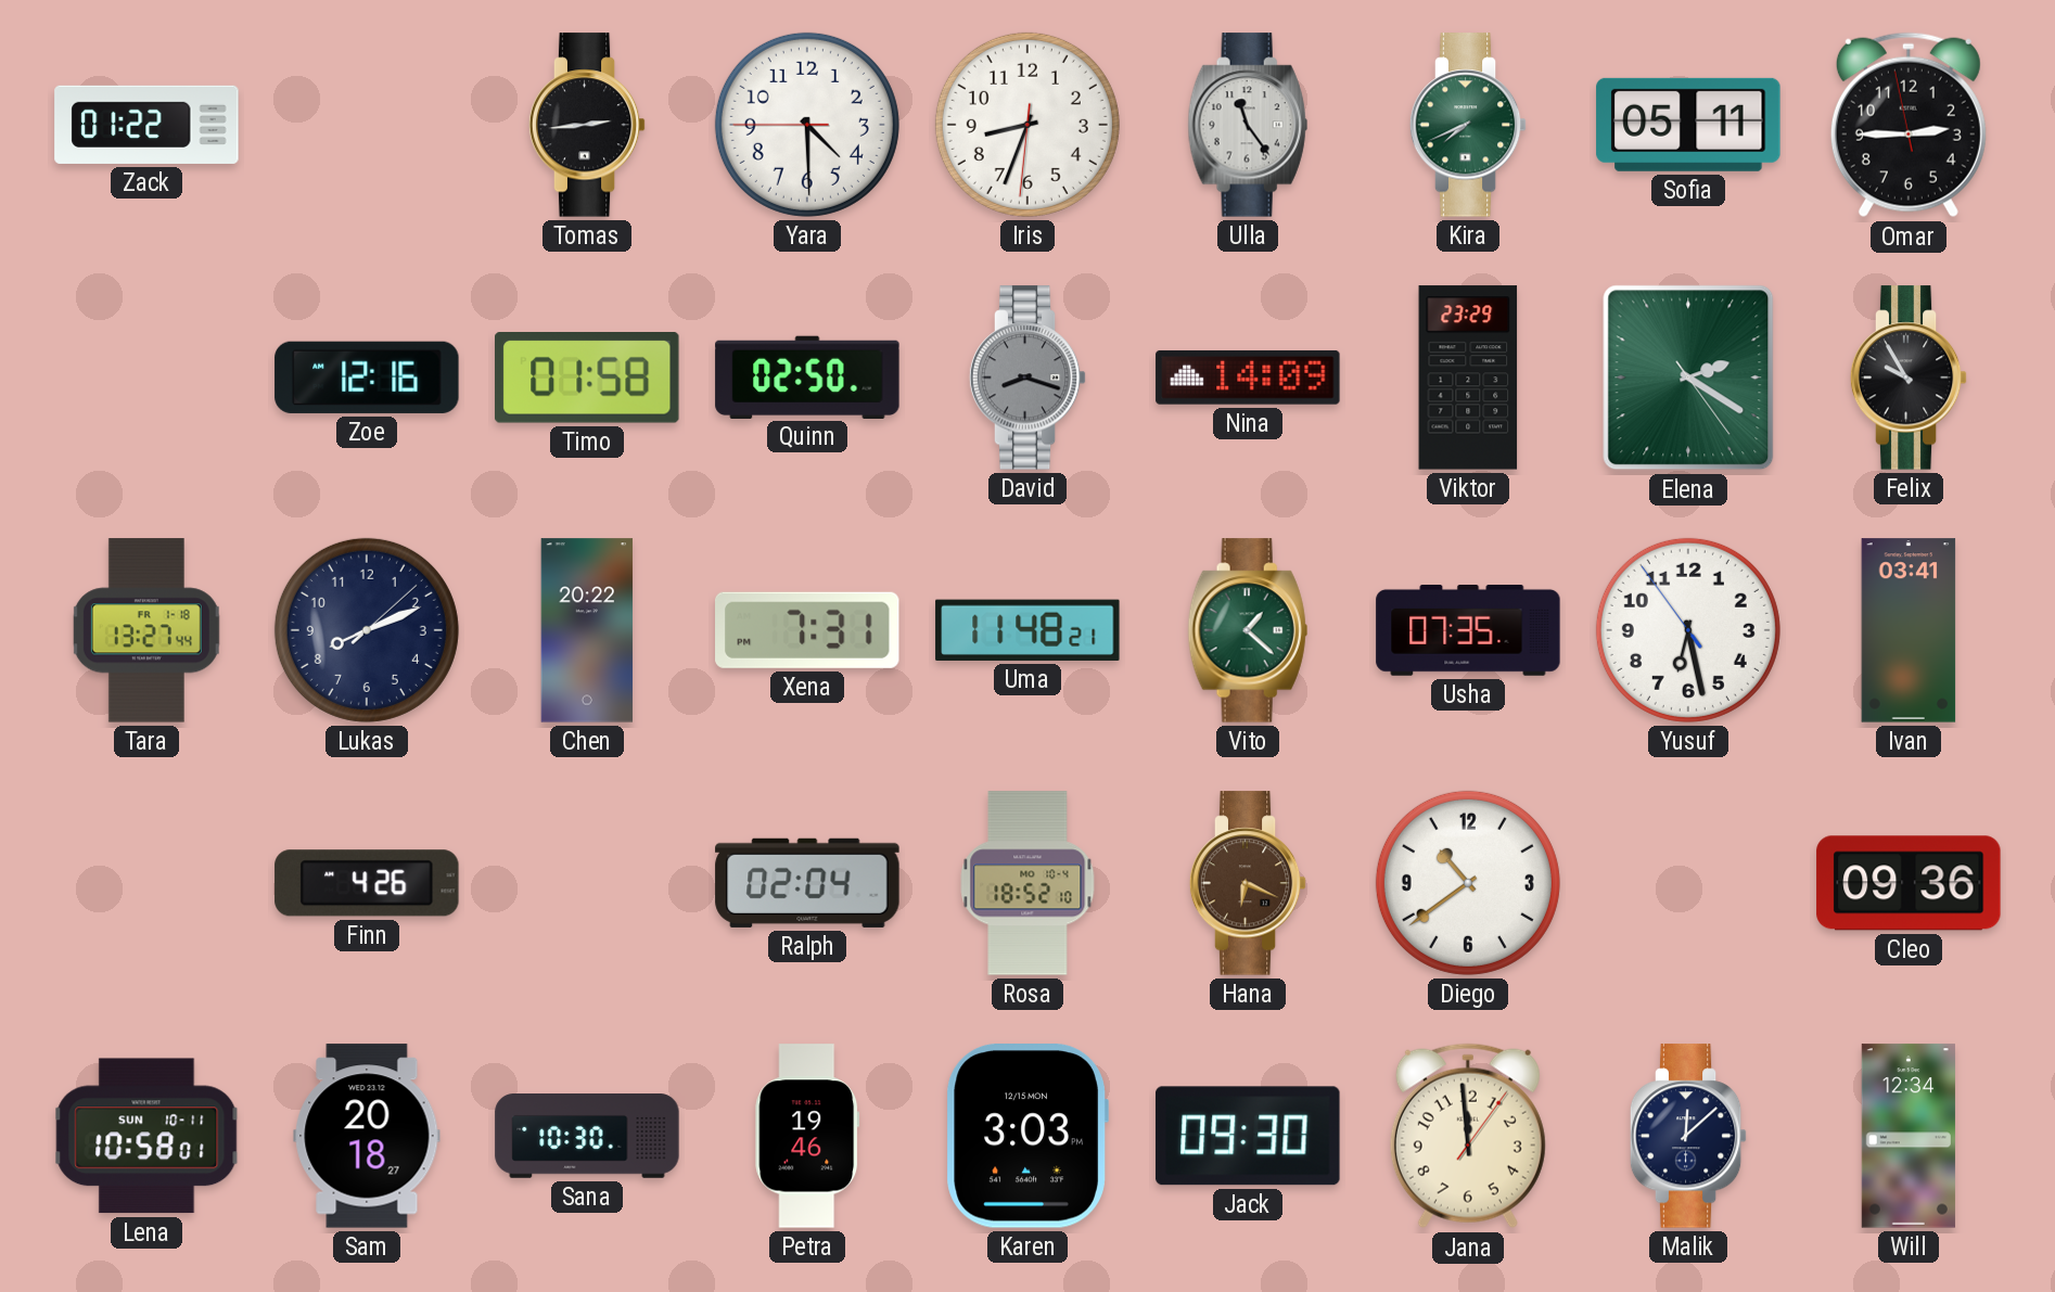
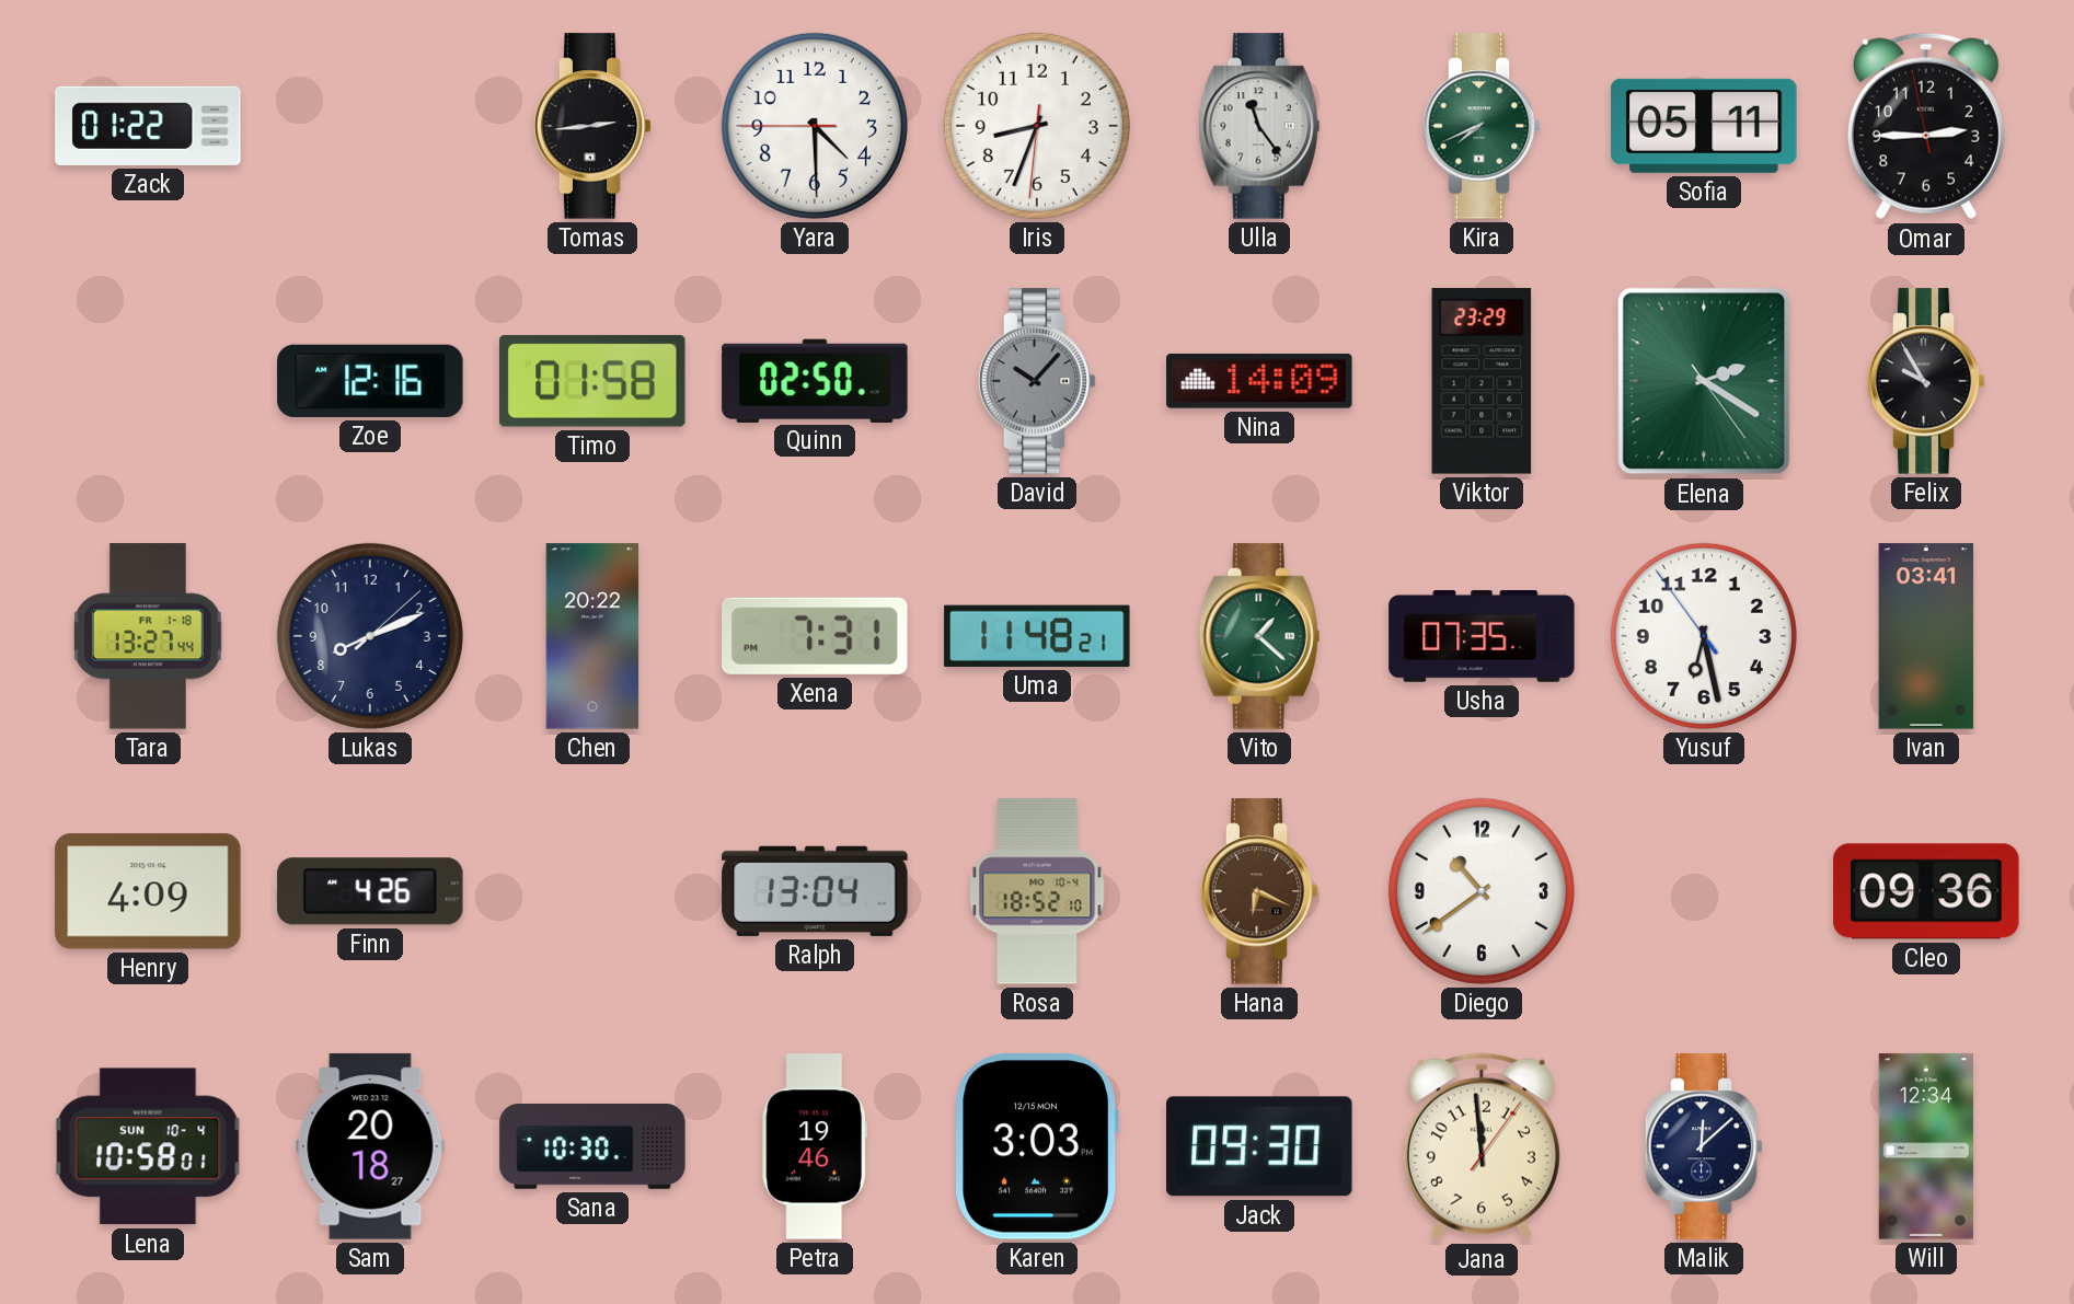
David: 8:18 -> 10:07
Henry: none -> 4:09
Ralph: 02:04 -> 13:04
Lena date: SUN 10-11 -> SUN 10-4
